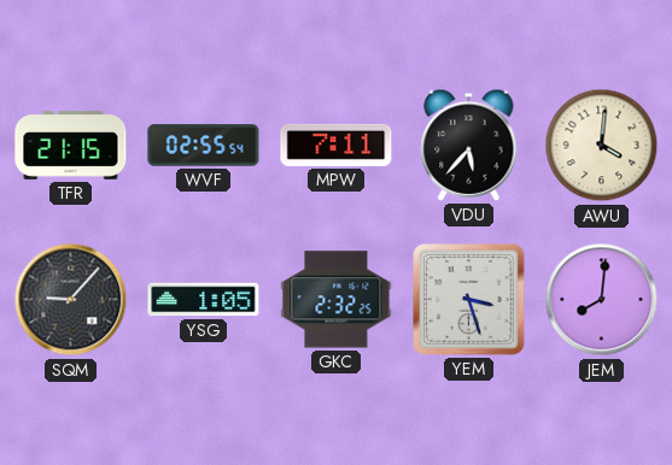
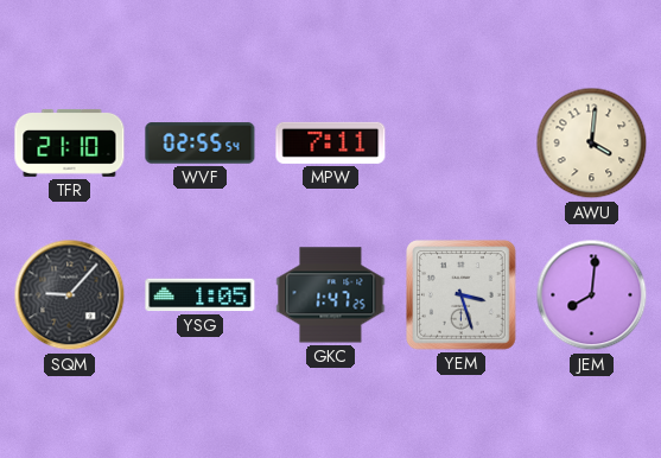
TFR: 21:15 -> 21:10
VDU: 5:37 -> none
GKC: 2:32 -> 1:47
